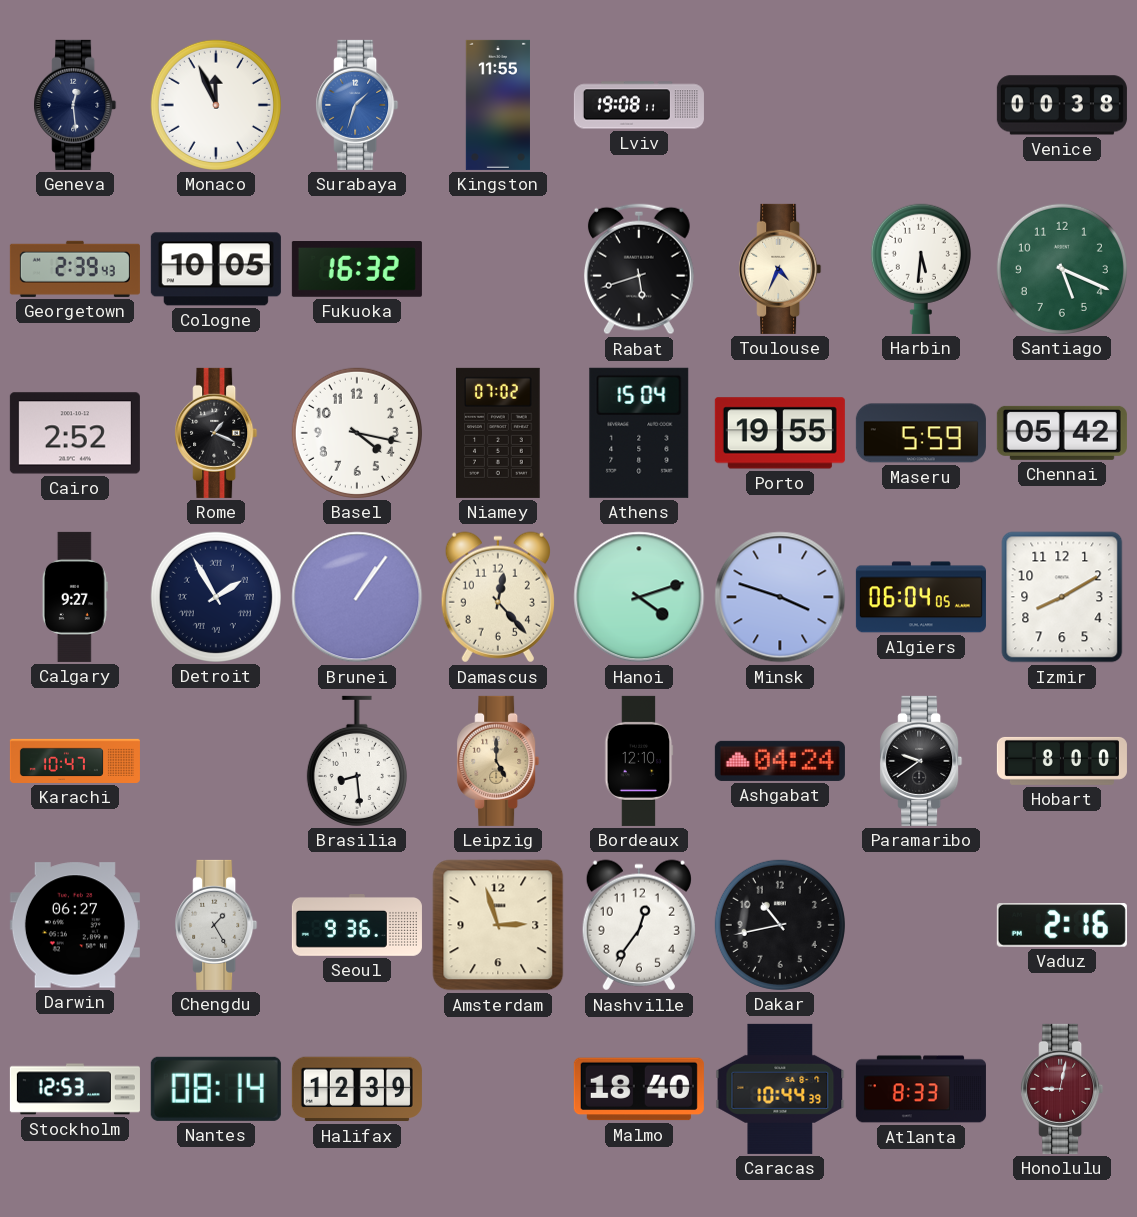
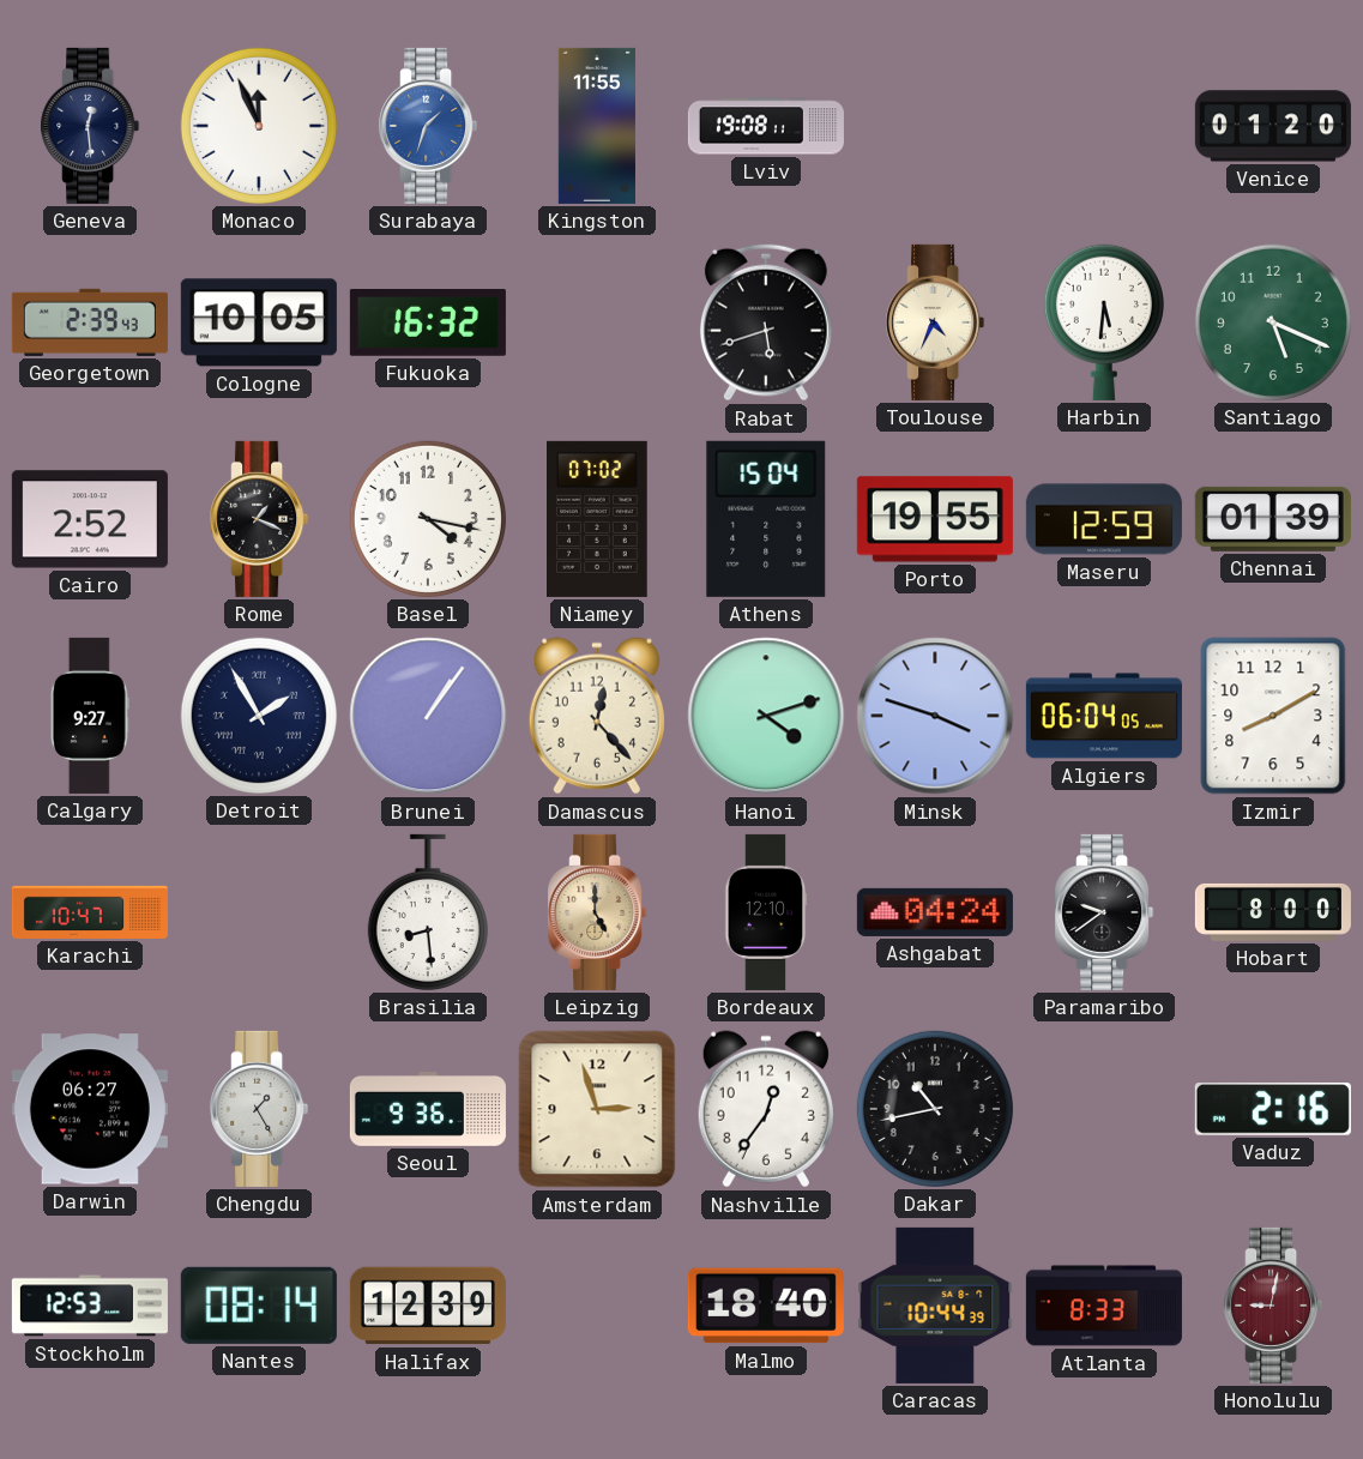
Venice: 00:38 -> 01:20
Maseru: 5:59 -> 12:59
Chennai: 05:42 -> 01:39
